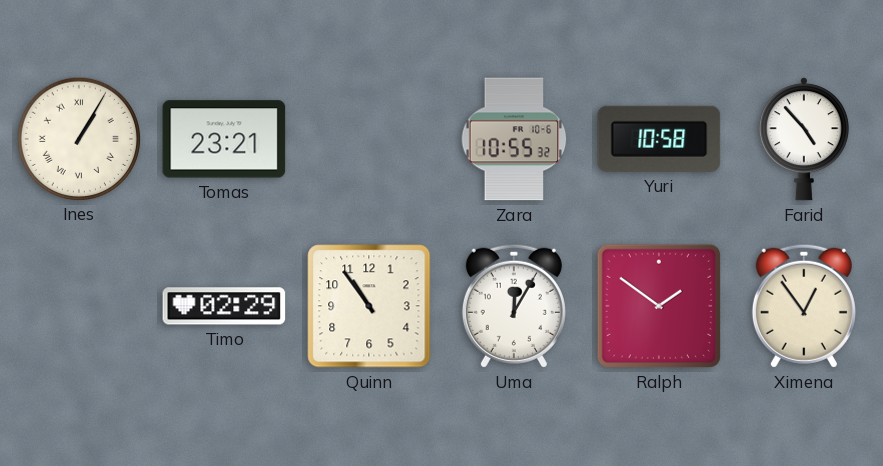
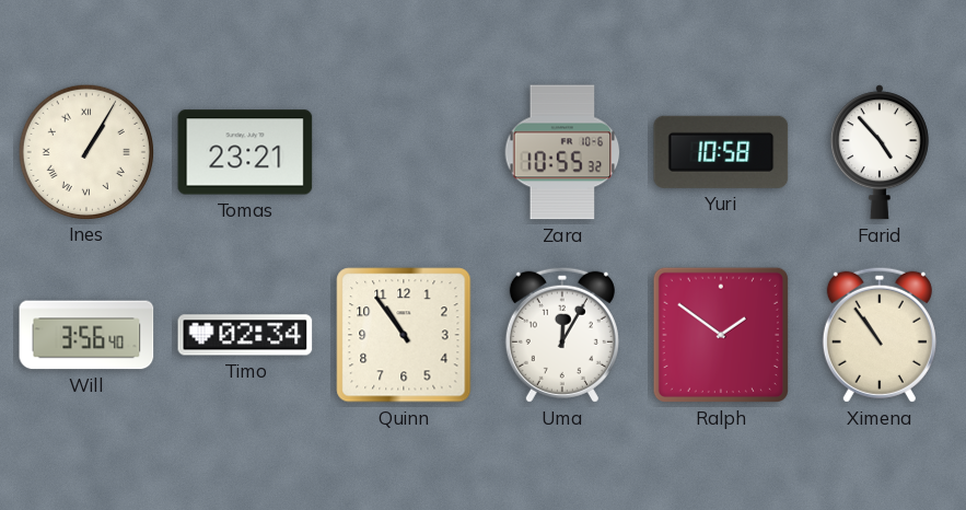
Will: none -> 3:56
Timo: 02:29 -> 02:34
Ximena: 12:54 -> 10:54
